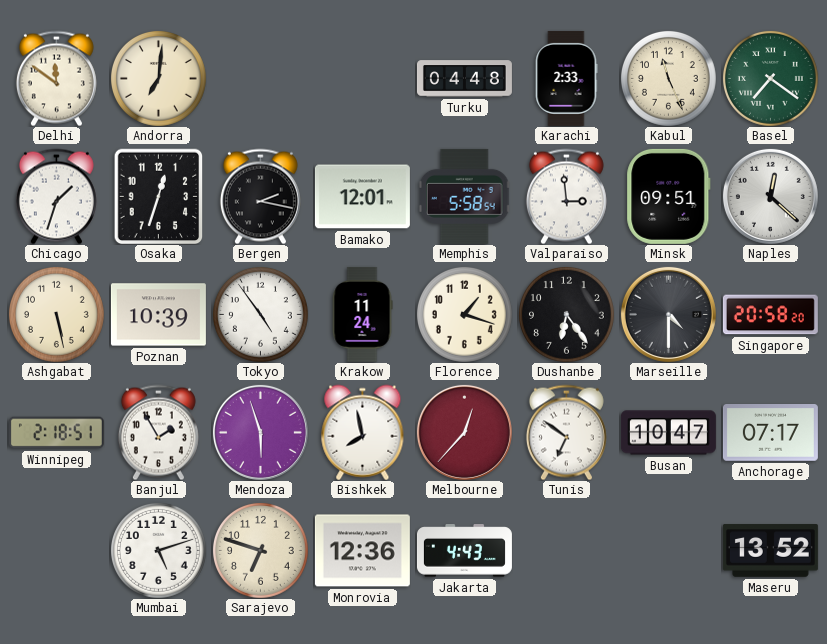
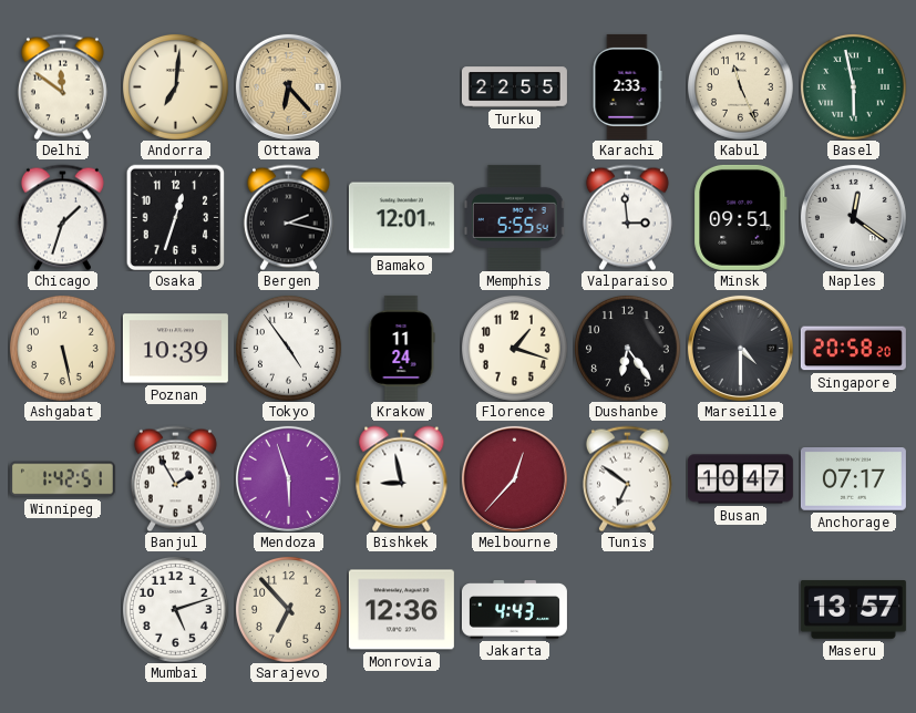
Ottawa: none -> 6:23
Turku: 04:48 -> 22:55
Basel: 7:21 -> 5:58
Memphis: 5:58 -> 5:55
Naples: 12:22 -> 12:21
Winnipeg: 2:18 -> 1:42
Bishkek: 7:58 -> 8:58
Sarajevo: 6:48 -> 6:53
Maseru: 13:52 -> 13:57
